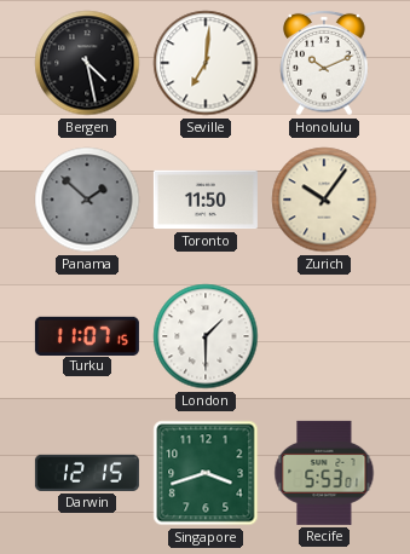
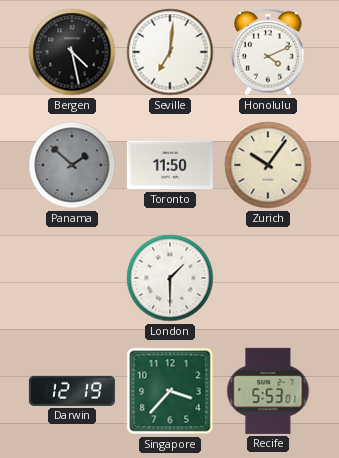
Honolulu: 10:11 -> 4:11
Turku: 11:07 -> none
Darwin: 12:15 -> 12:19
Singapore: 3:42 -> 3:37
